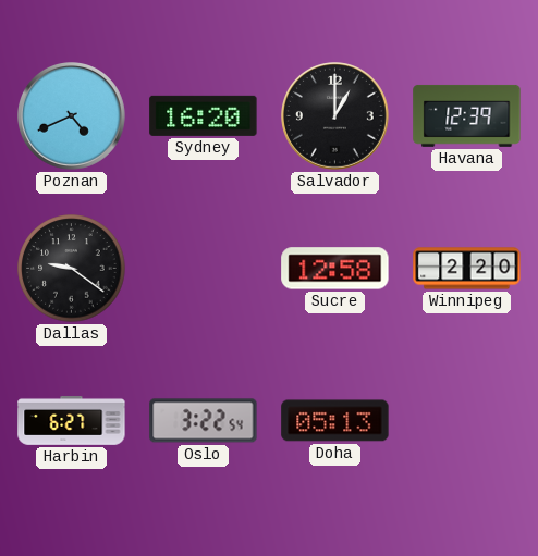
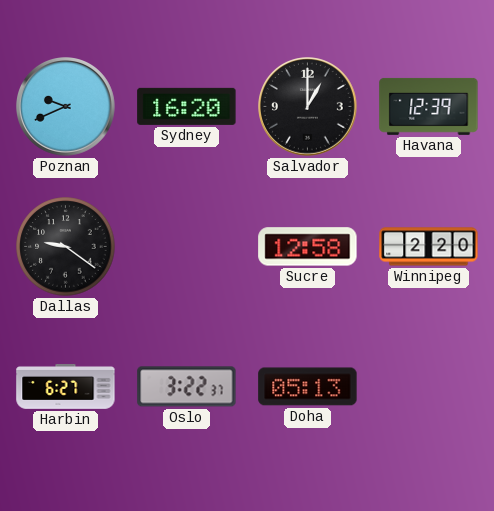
Poznan: 4:41 -> 9:41
Oslo: 3:22:54 -> 3:22:37
